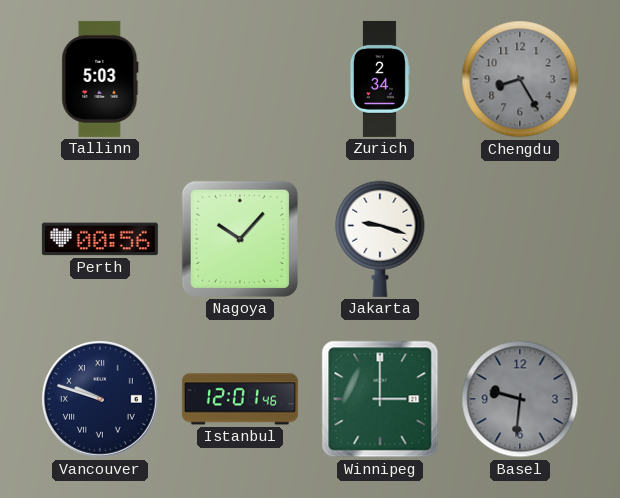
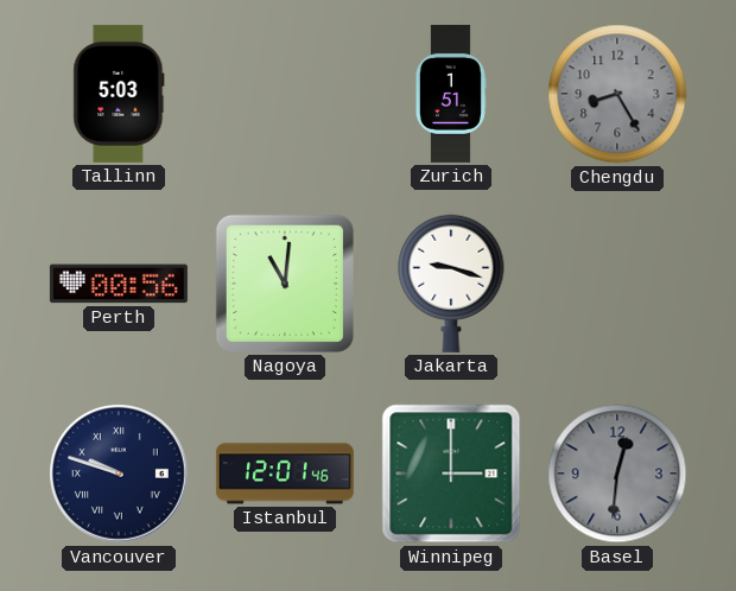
Zurich: 2:34 -> 1:51
Nagoya: 10:07 -> 11:01
Basel: 9:31 -> 12:31
